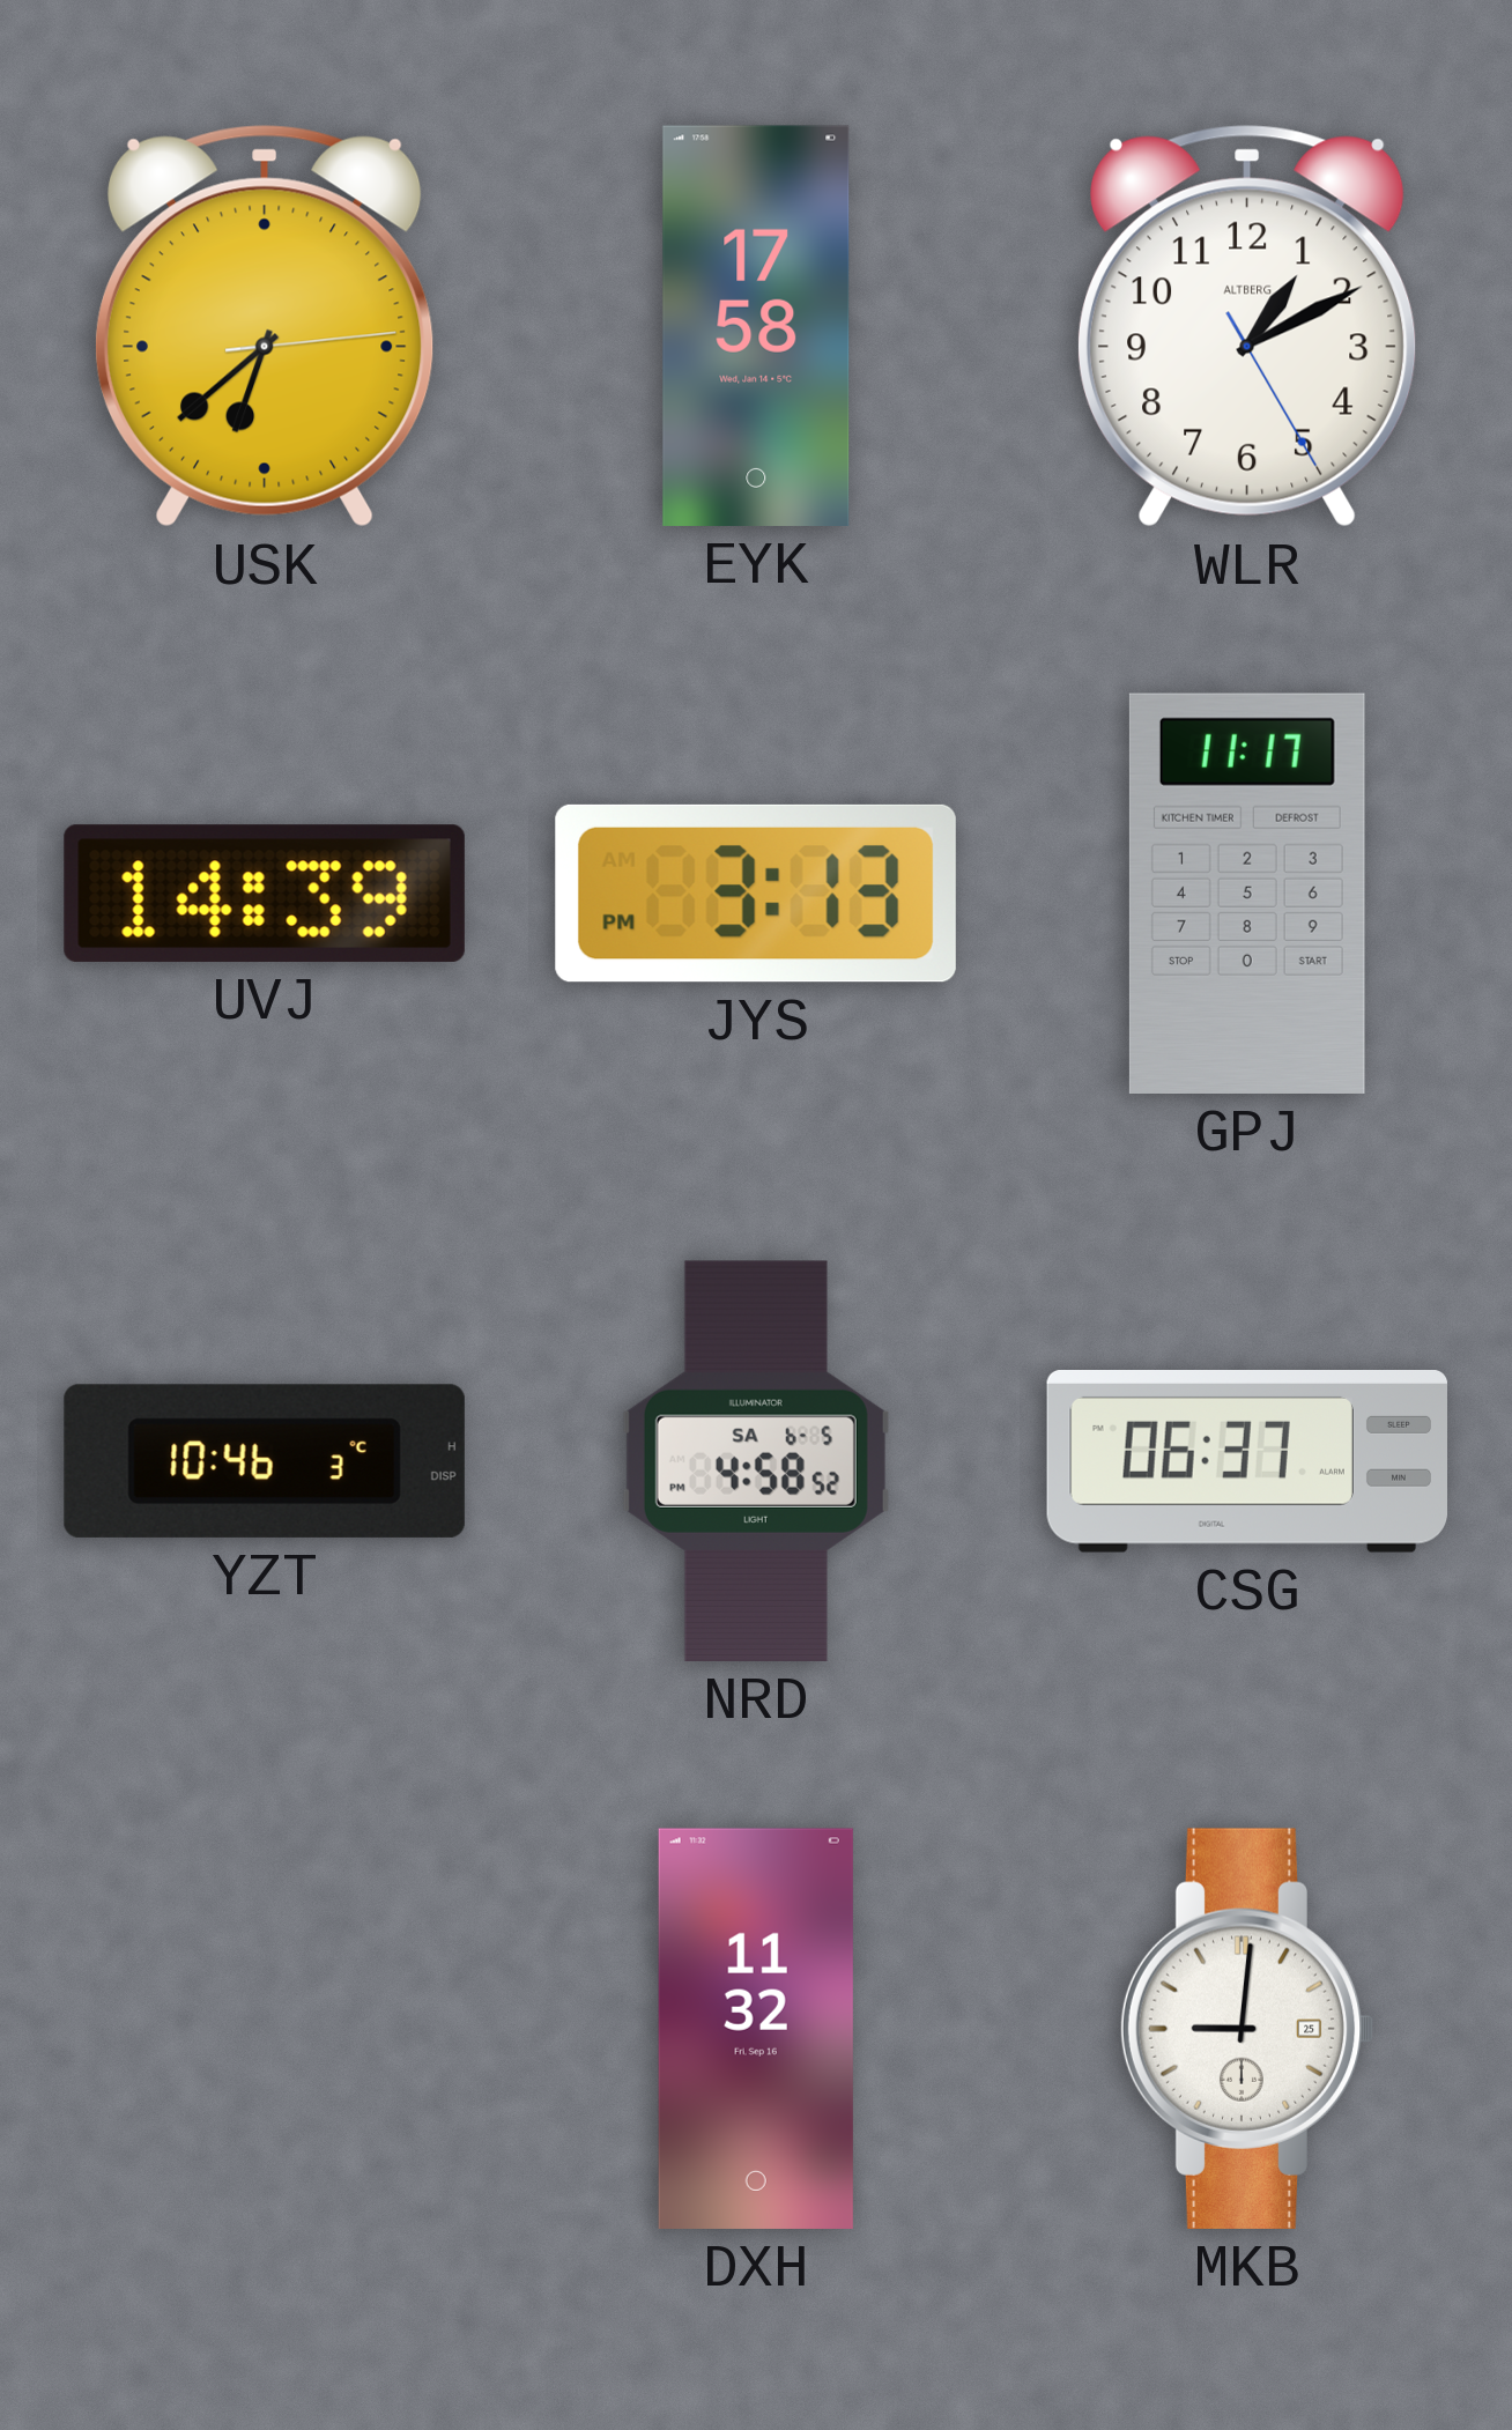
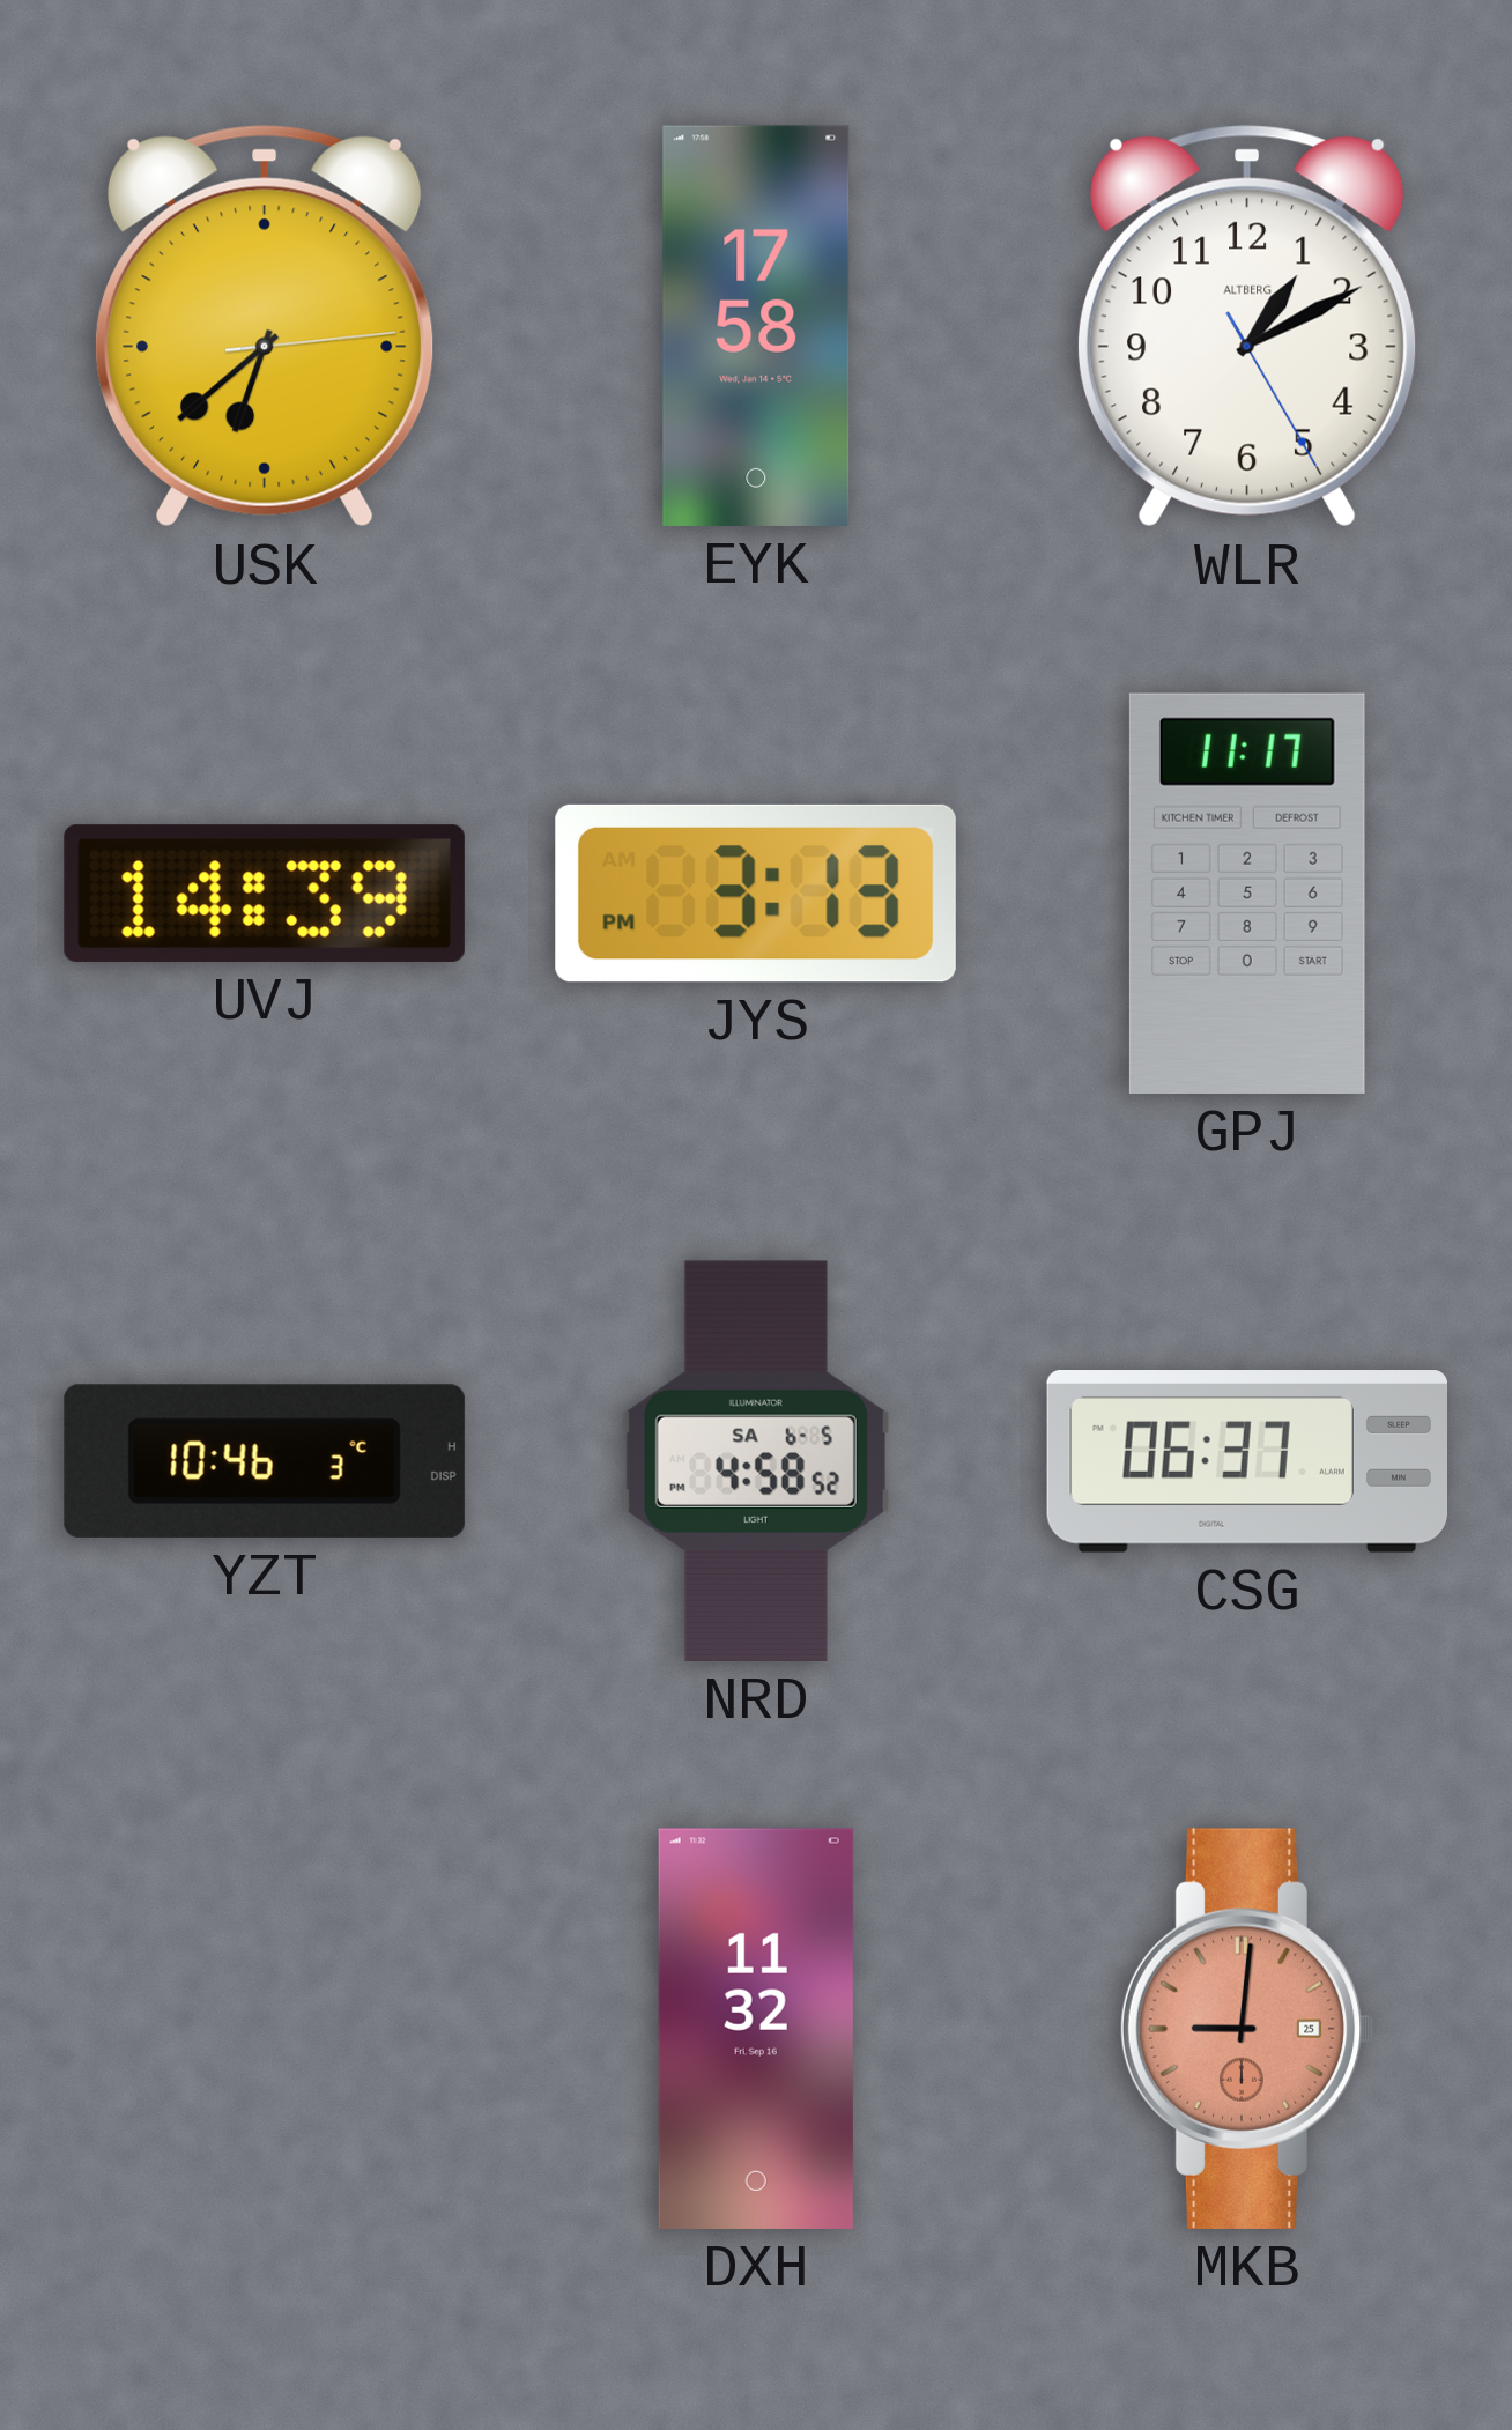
MKB dial: white -> salmon
